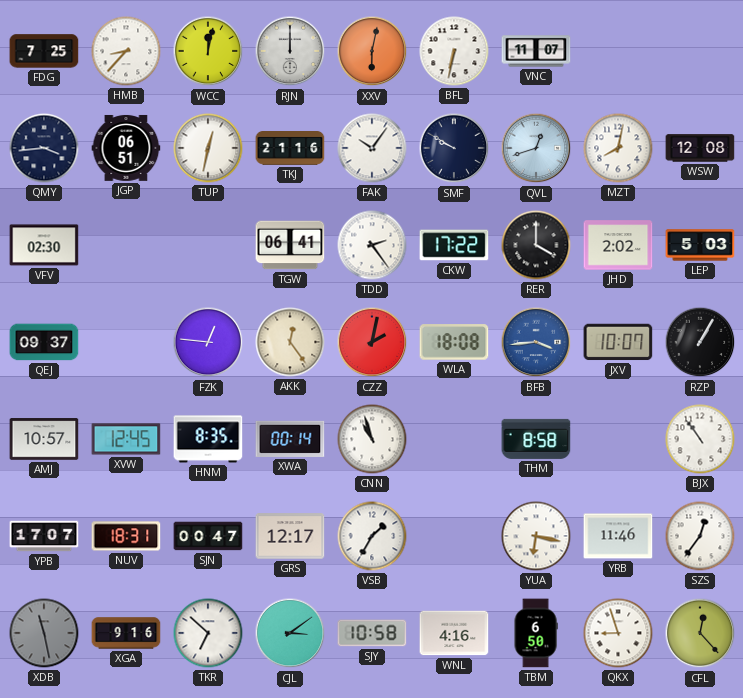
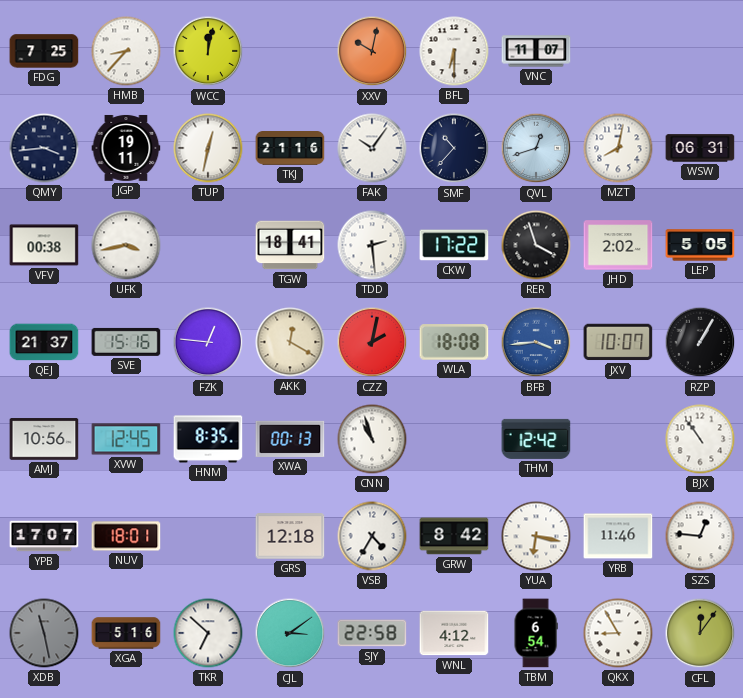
RJN: 12:00 -> none
XXV: 6:02 -> 10:02
BFL: 6:32 -> 6:30
JGP: 06:51 -> 19:11
SMF: 9:50 -> 10:37
WSW: 12:08 -> 06:31
VFV: 02:30 -> 00:38
UFK: none -> 3:43
TGW: 06:41 -> 18:41
TDD: 2:24 -> 2:29
RER: 4:00 -> 3:57
LEP: 5:03 -> 5:05
QEJ: 09:37 -> 21:37
SVE: none -> 15:16
AKK: 12:24 -> 12:20
AMJ: 10:57 -> 10:56
XWA: 00:14 -> 00:13
THM: 8:58 -> 12:42
NUV: 18:31 -> 18:01
SJN: 00:47 -> none
GRS: 12:17 -> 12:18
VSB: 1:35 -> 4:35
GRW: none -> 8:42
SZS: 12:36 -> 12:46
XGA: 9:16 -> 5:16
SJY: 10:58 -> 22:58
WNL: 4:16 -> 4:12
TBM: 6:50 -> 6:54
QKX: 8:57 -> 8:55
CFL: 12:23 -> 12:06
